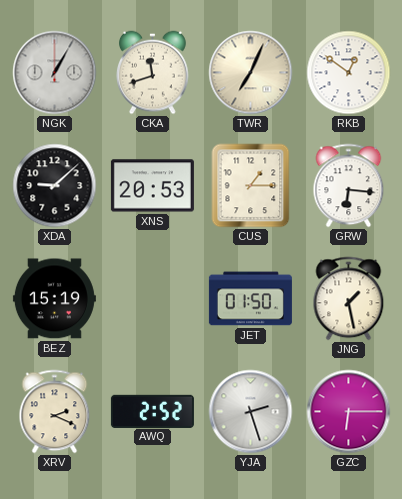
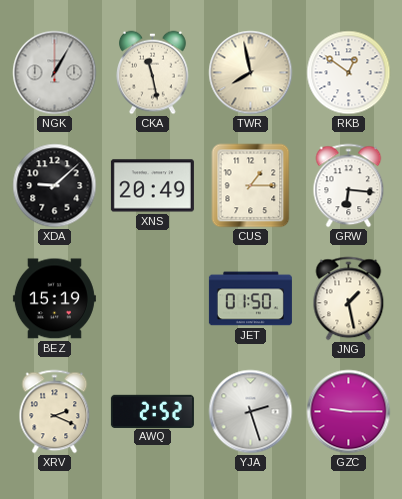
CKA: 11:42 -> 11:28
TWR: 7:04 -> 7:58
XNS: 20:53 -> 20:49
GZC: 6:15 -> 9:15
